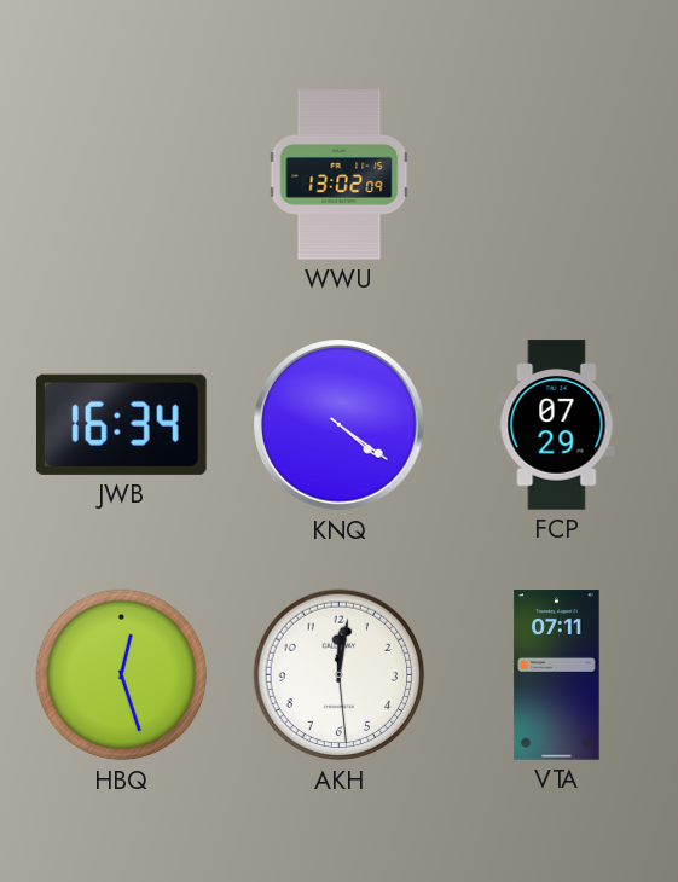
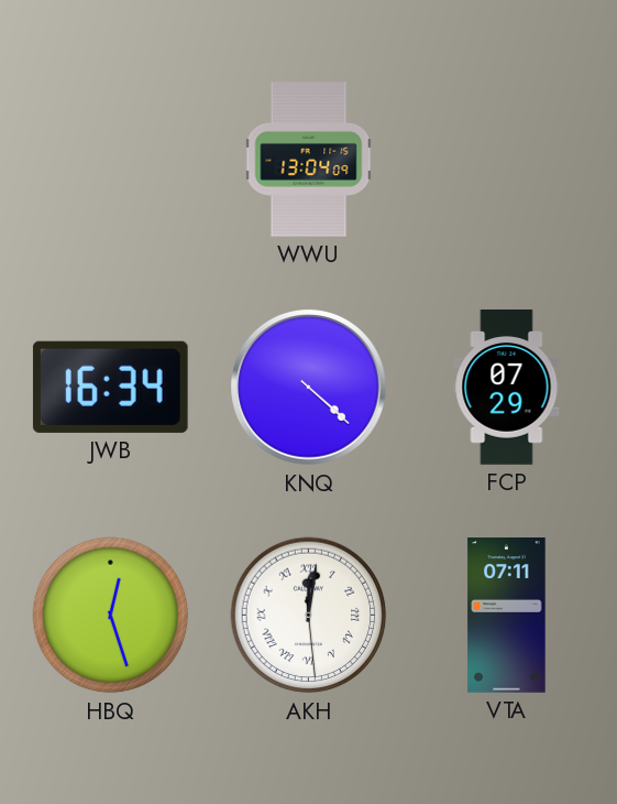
WWU: 13:02 -> 13:04
KNQ: 4:21 -> 4:22
AKH numerals: Arabic -> Roman
